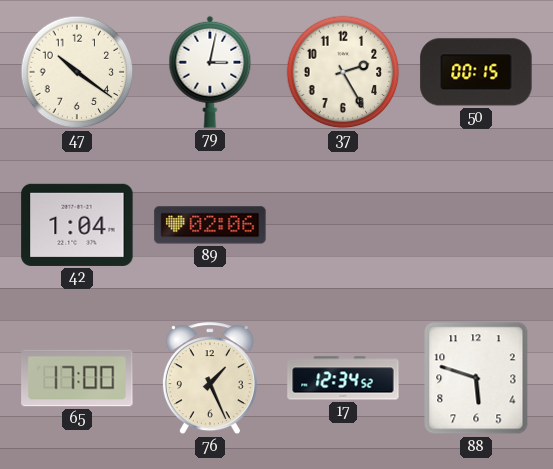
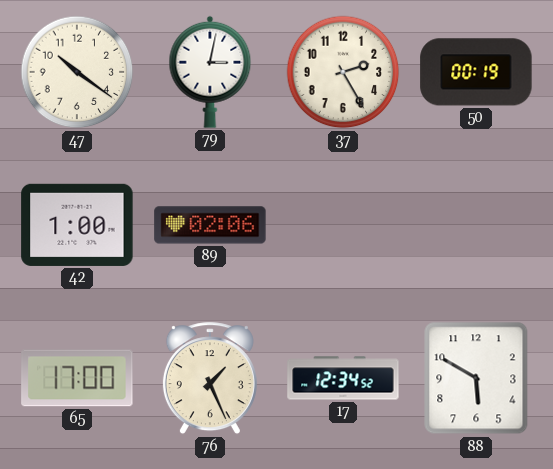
50: 00:15 -> 00:19
42: 1:04 -> 1:00
88: 5:48 -> 5:50
